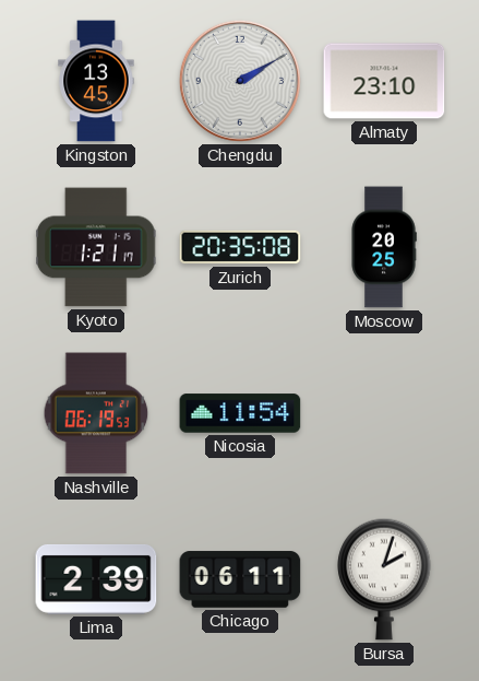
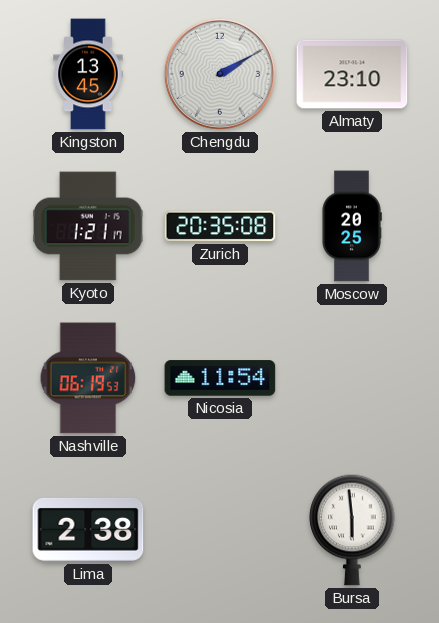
Lima: 2:39 -> 2:38
Chicago: 06:11 -> none
Bursa: 2:03 -> 5:59
